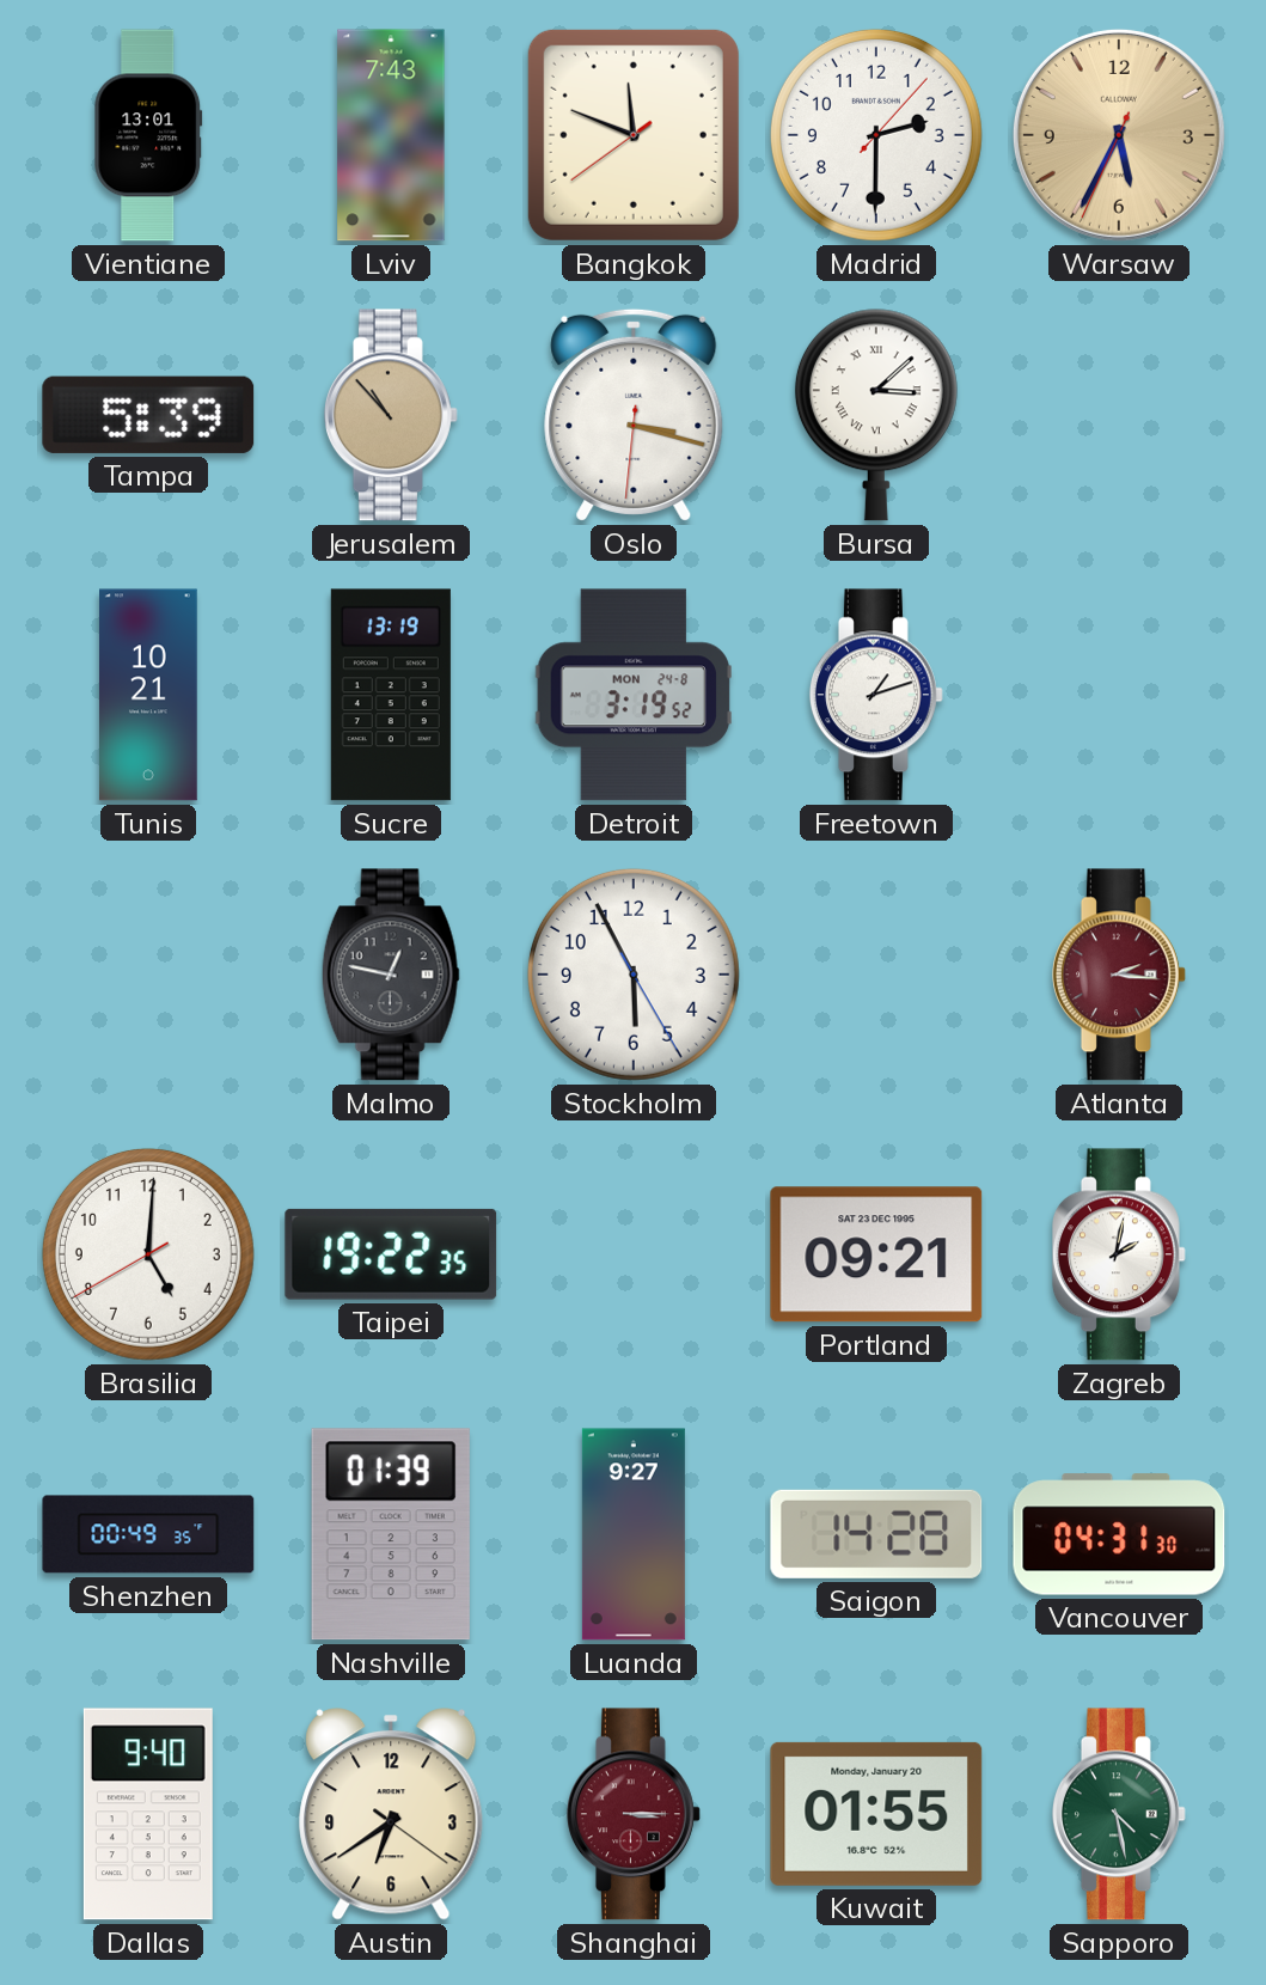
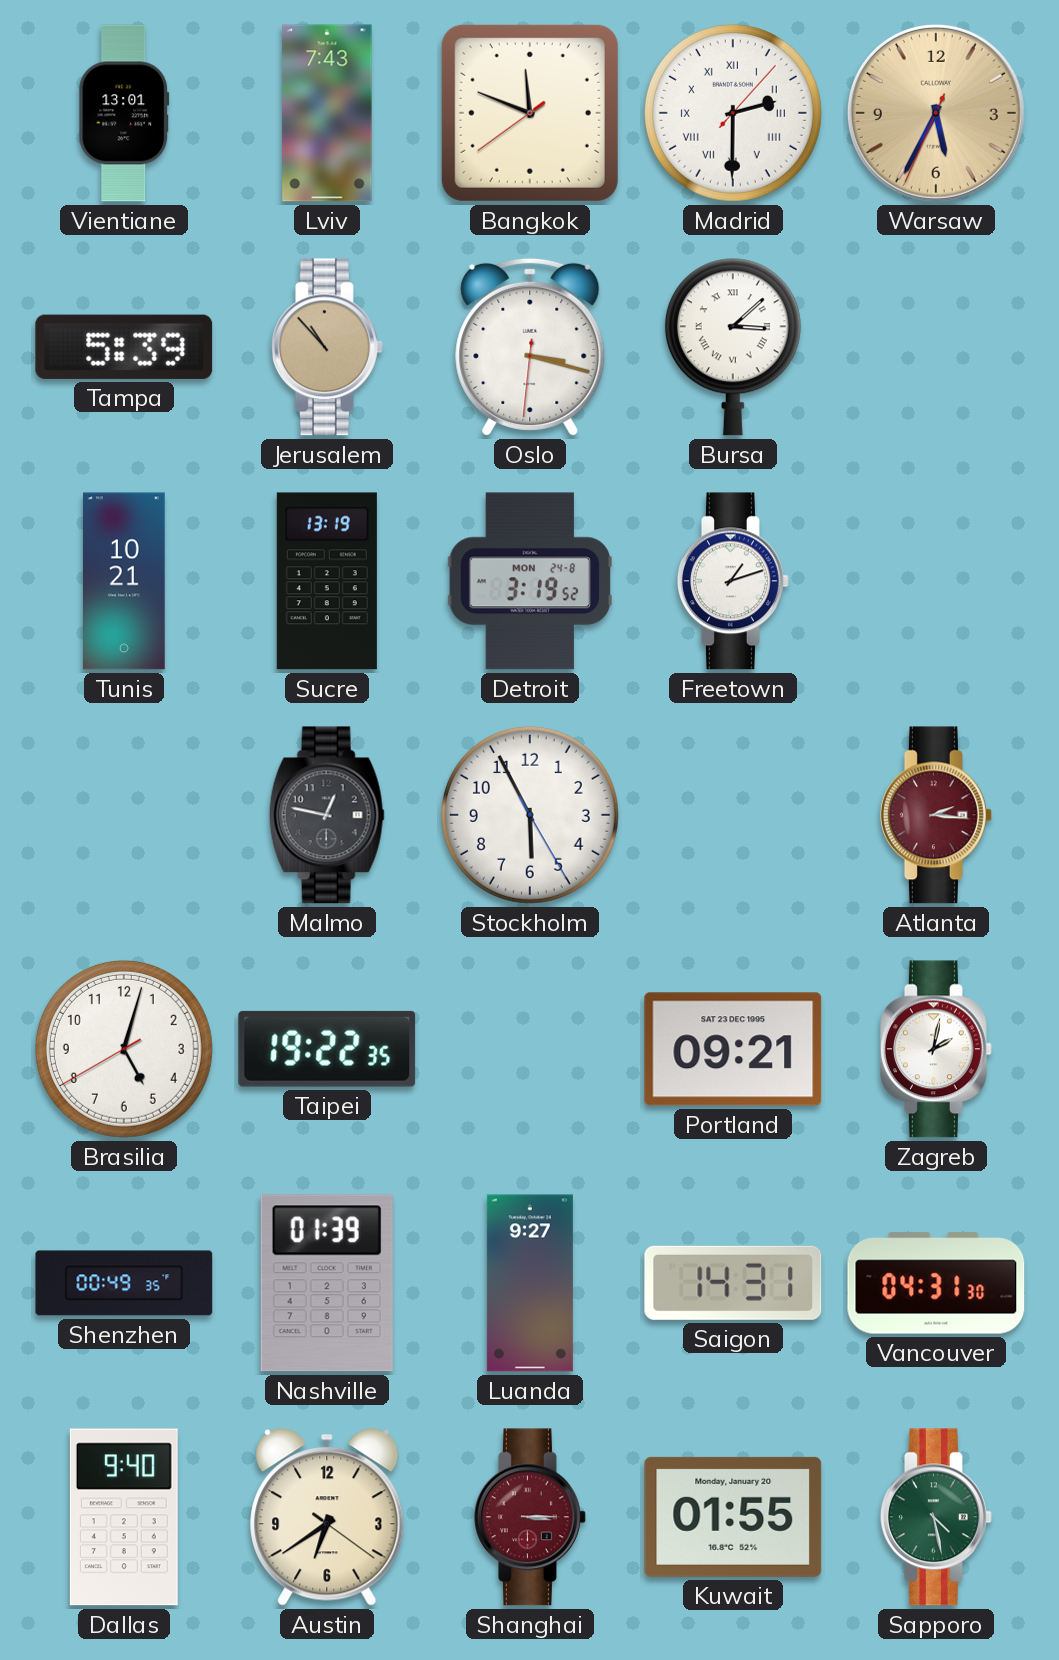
Madrid numerals: Arabic -> Roman
Brasilia: 5:00 -> 5:02
Saigon: 14:28 -> 14:31
